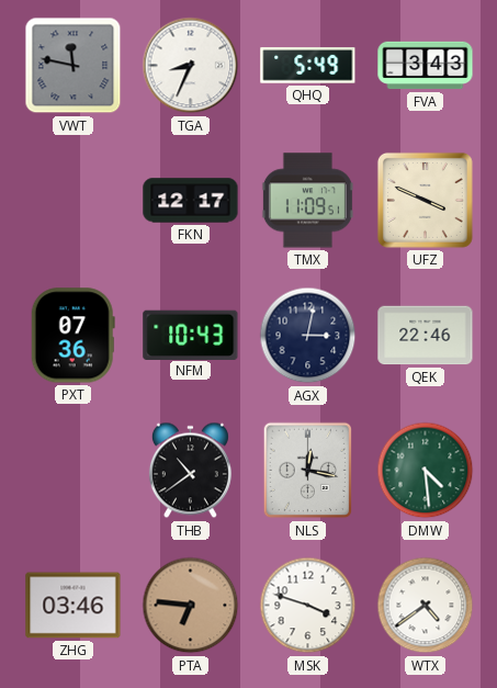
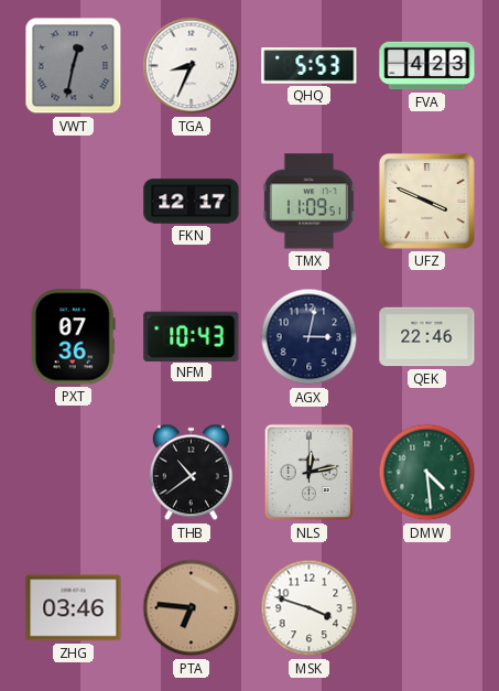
VWT: 11:47 -> 12:32
QHQ: 5:49 -> 5:53
FVA: 3:43 -> 4:23
NLS: 12:17 -> 12:13
WTX: 4:39 -> none
